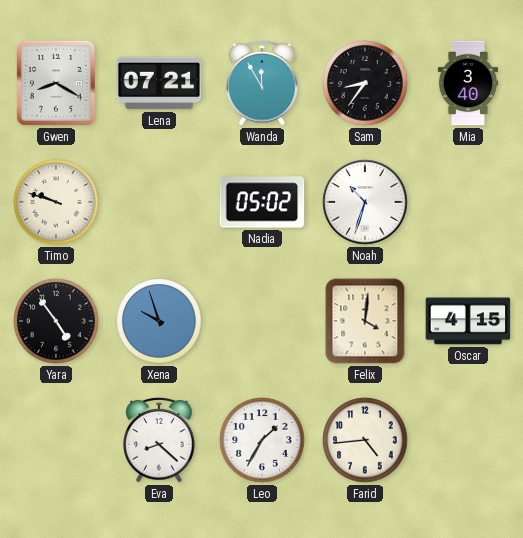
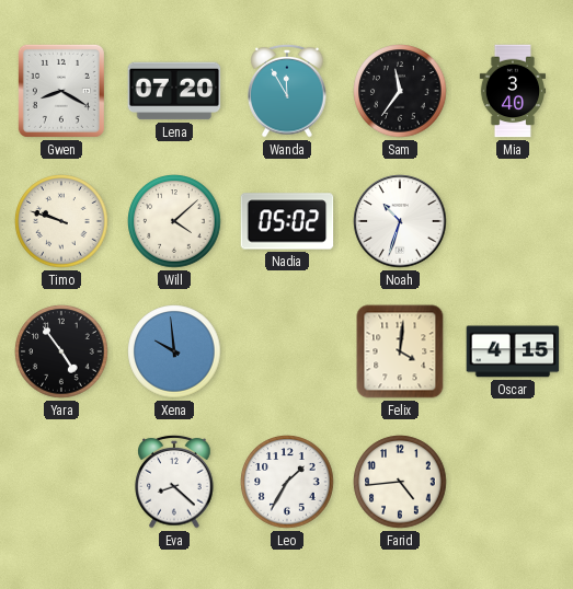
Lena: 07:21 -> 07:20
Sam: 8:36 -> 11:36
Will: none -> 4:08
Xena: 9:57 -> 9:59
